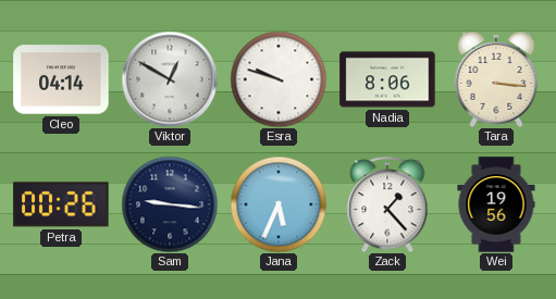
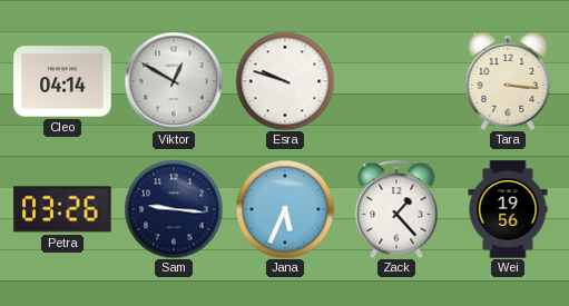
Nadia: 8:06 -> none
Petra: 00:26 -> 03:26
